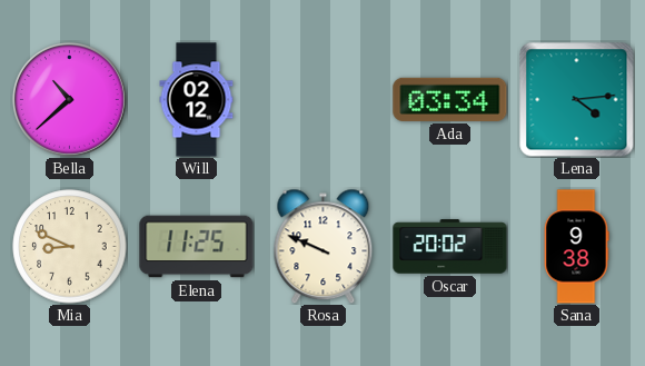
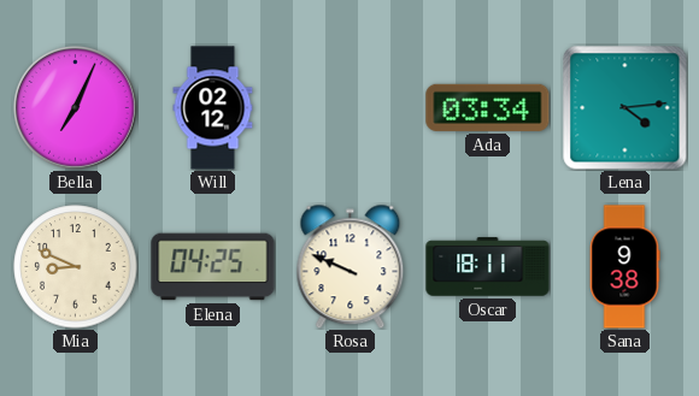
Bella: 10:38 -> 7:04
Elena: 11:25 -> 04:25
Oscar: 20:02 -> 18:11
